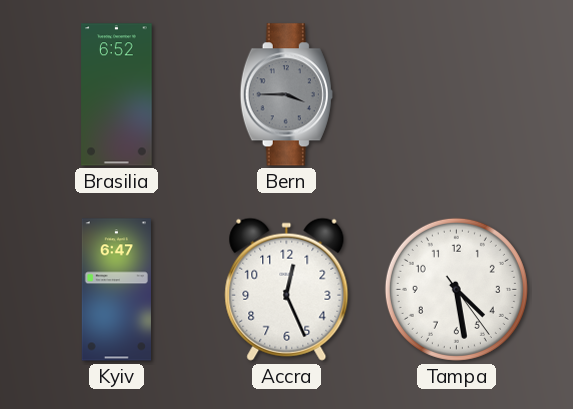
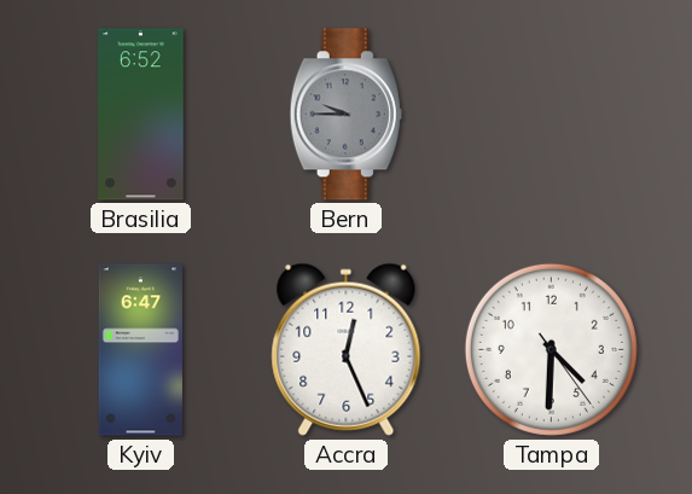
Bern: 3:45 -> 9:45
Tampa: 4:28 -> 4:30
